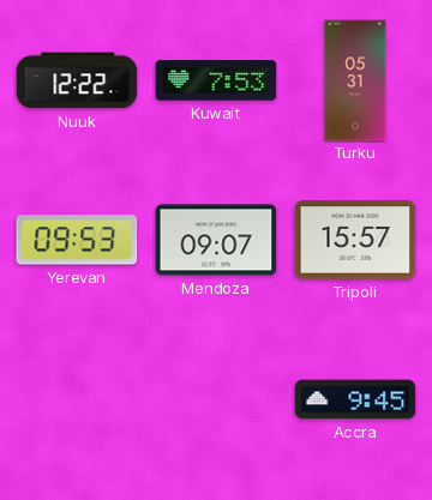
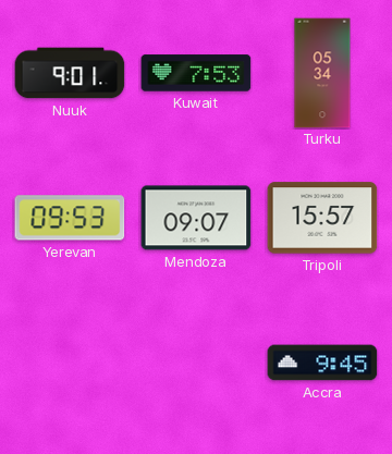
Nuuk: 12:22 -> 9:01
Turku: 05:31 -> 05:34
